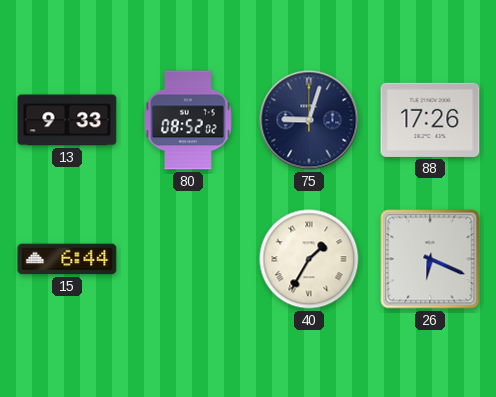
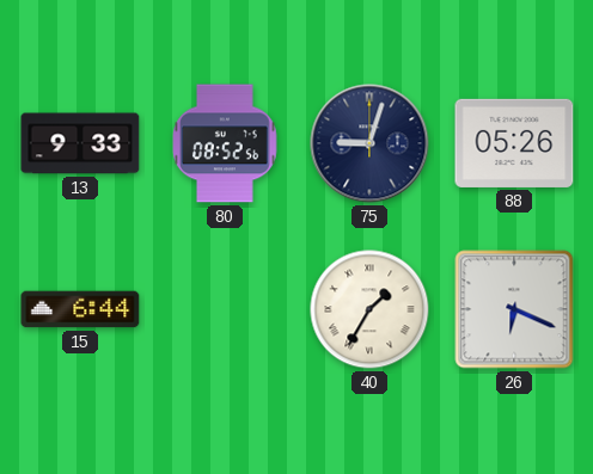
80: 08:52:02 -> 08:52:56
88: 17:26 -> 05:26
